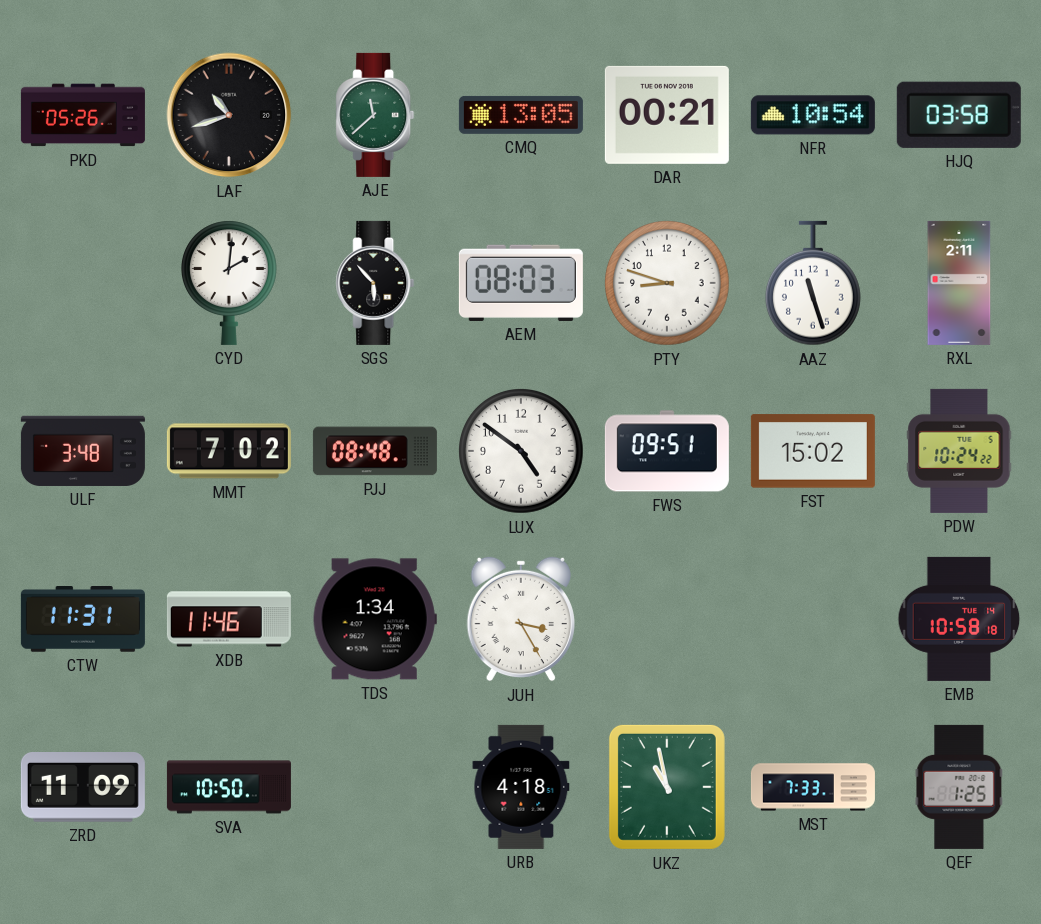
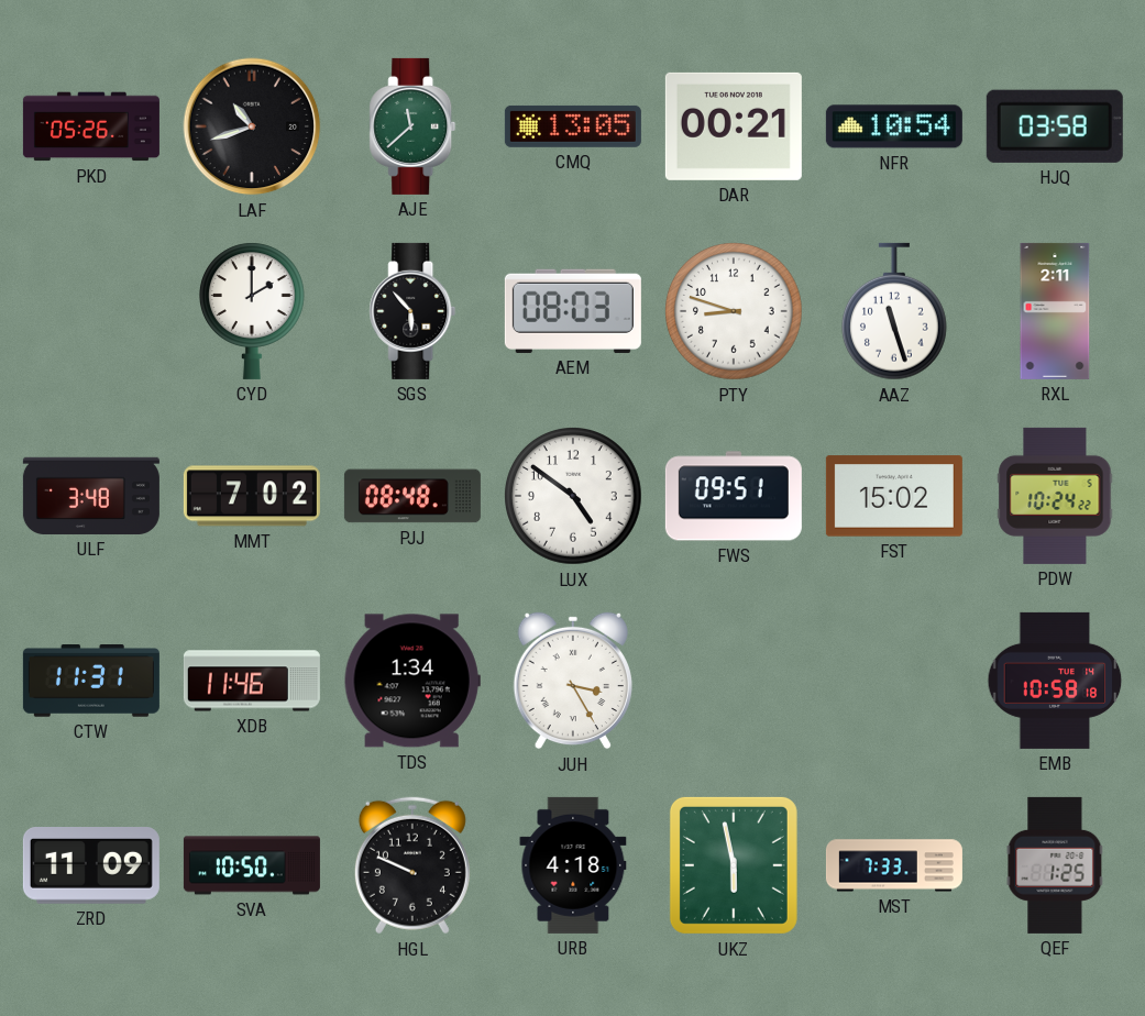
CYD: 2:01 -> 2:00
HGL: none -> 9:49
UKZ: 10:58 -> 5:58
